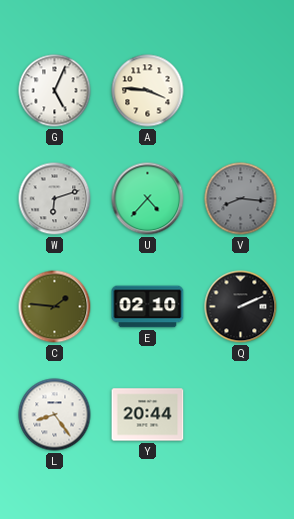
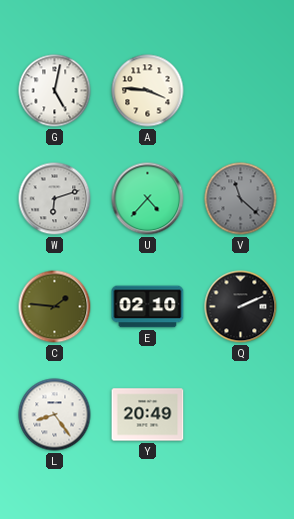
G: 5:04 -> 5:02
V: 8:16 -> 11:22
Y: 20:44 -> 20:49
